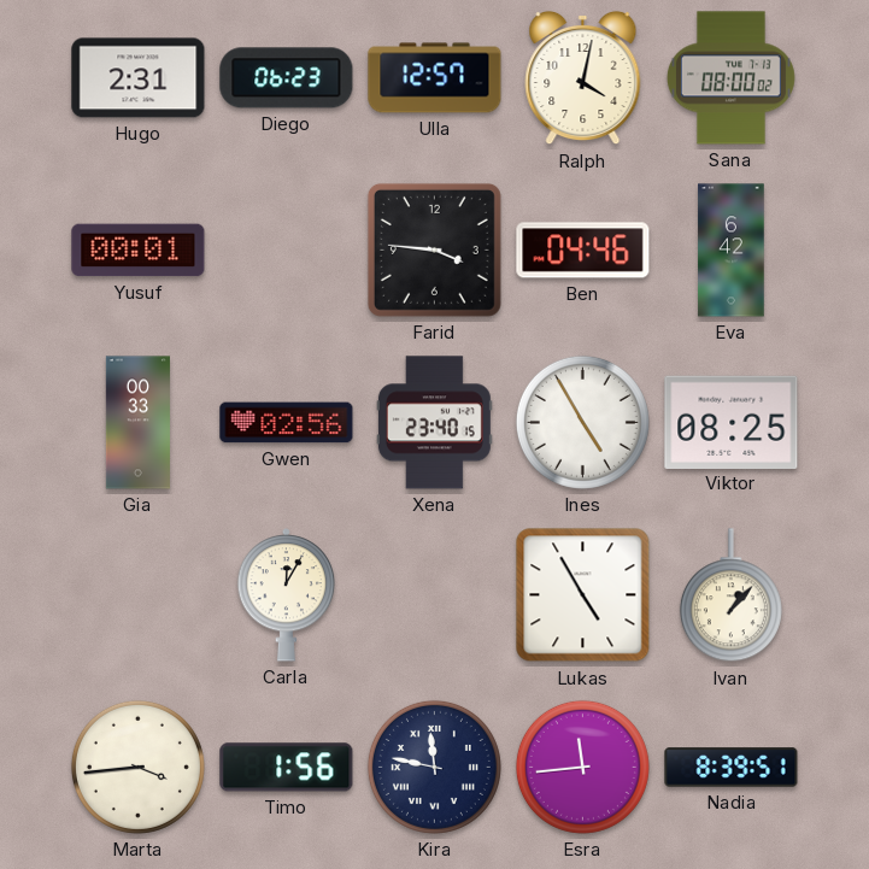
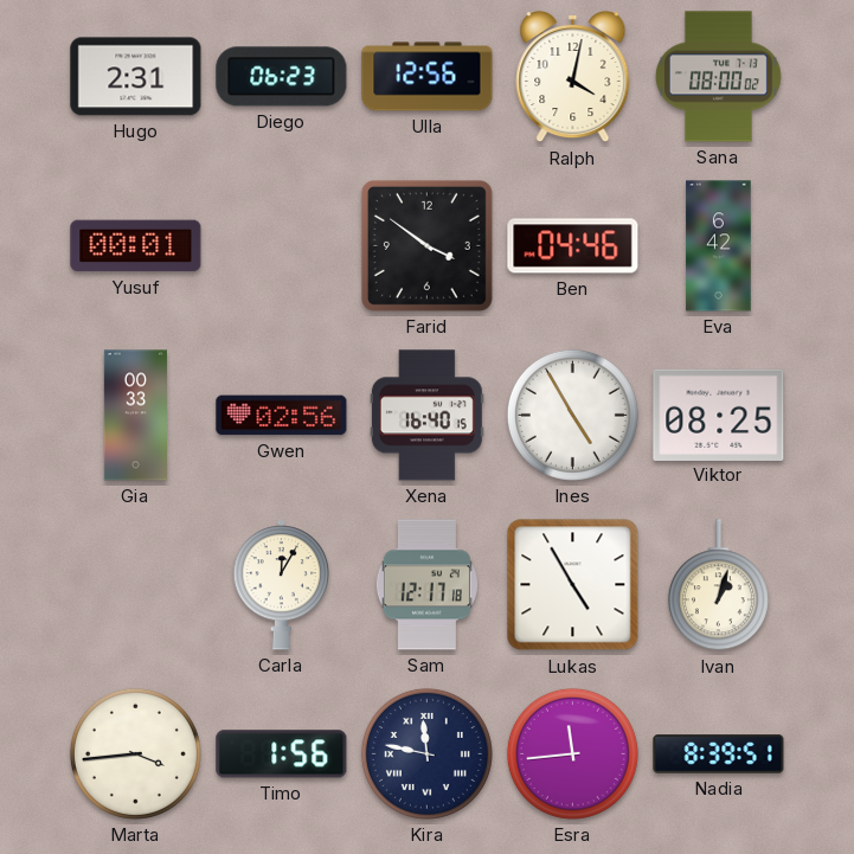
Ulla: 12:57 -> 12:56
Farid: 3:46 -> 3:51
Xena: 23:40 -> 16:40
Sam: none -> 12:17
Ivan: 1:07 -> 1:03
